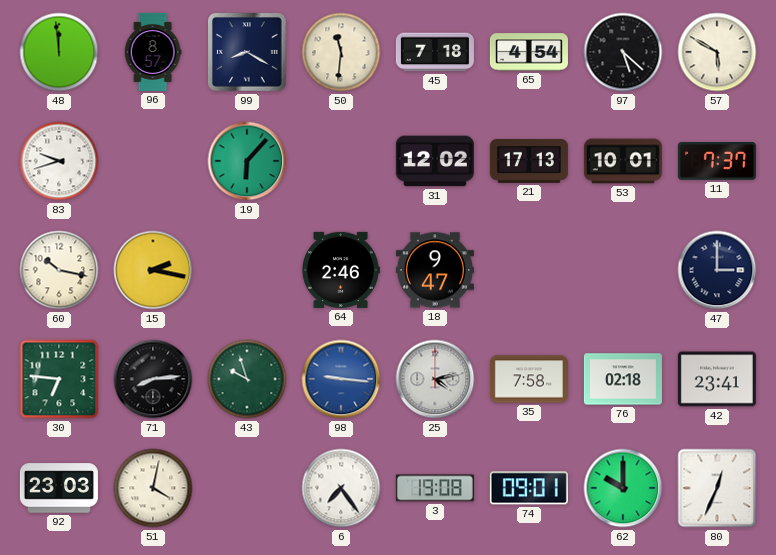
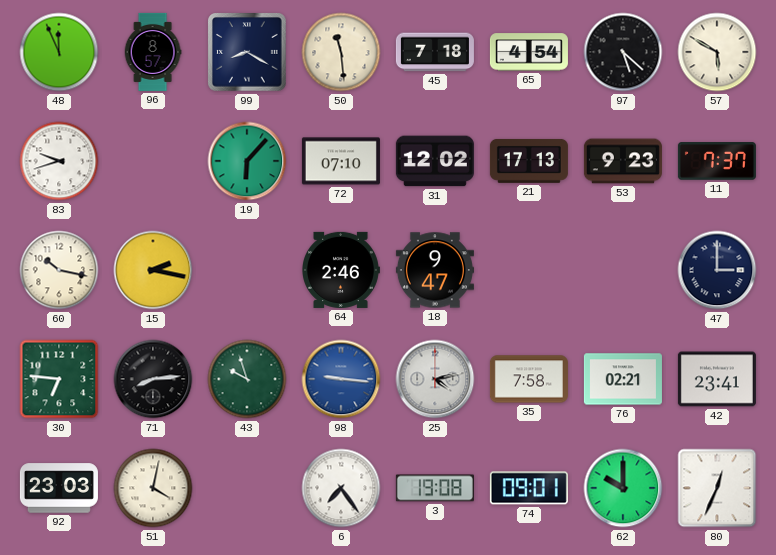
48: 11:59 -> 11:56
50: 11:31 -> 11:29
72: none -> 07:10
53: 10:01 -> 9:23
76: 02:18 -> 02:21
